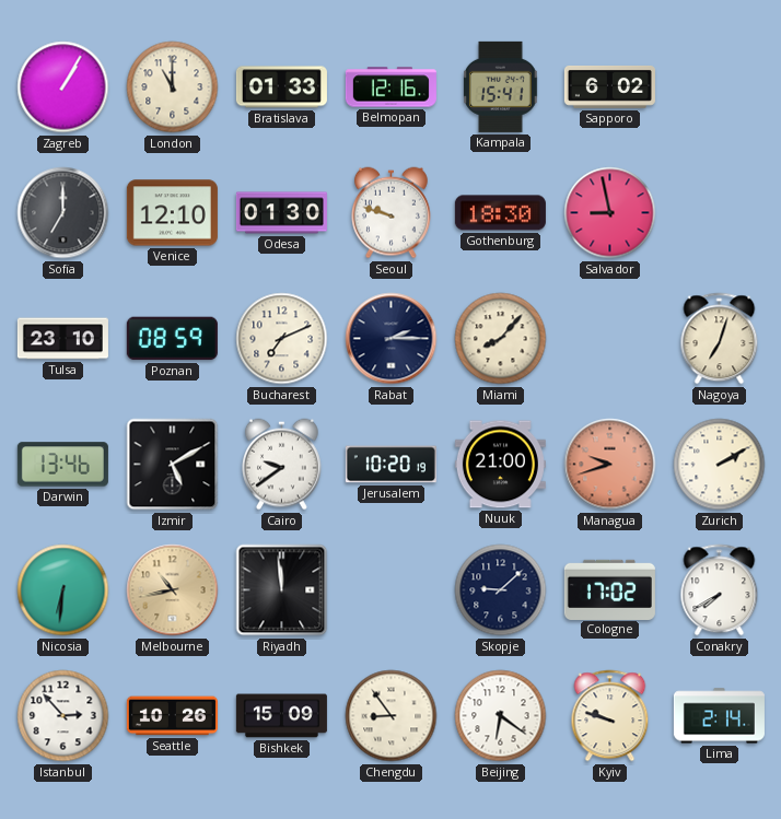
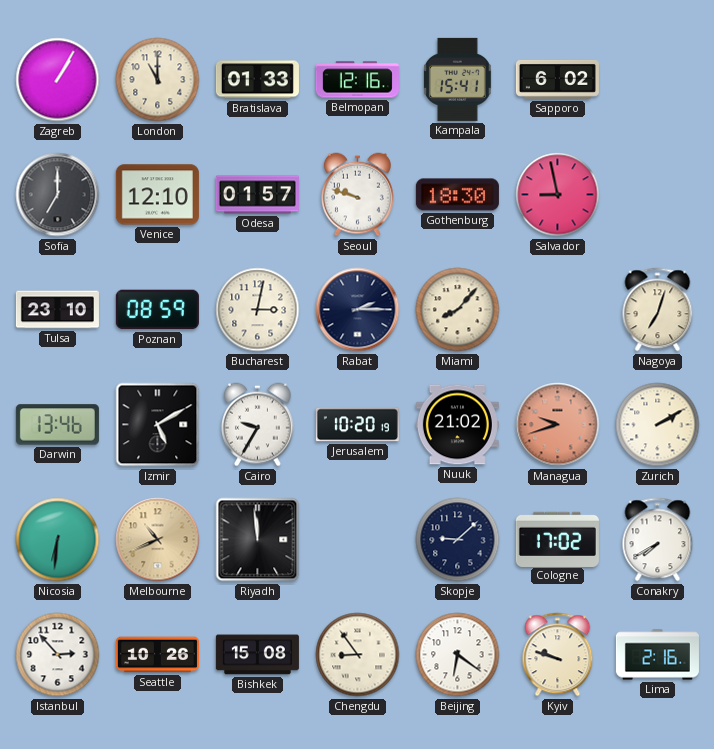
Odesa: 01:30 -> 01:57
Bucharest: 7:11 -> 3:02
Cairo: 9:39 -> 9:35
Nuuk: 21:00 -> 21:02
Melbourne: 10:43 -> 10:41
Bishkek: 15:09 -> 15:08
Lima: 2:14 -> 2:16
